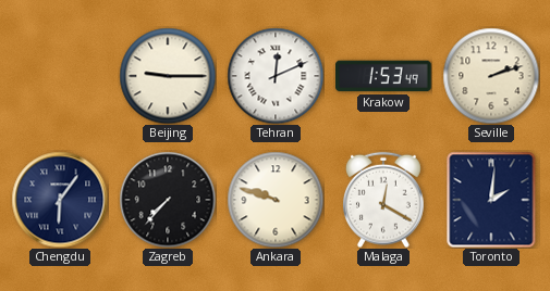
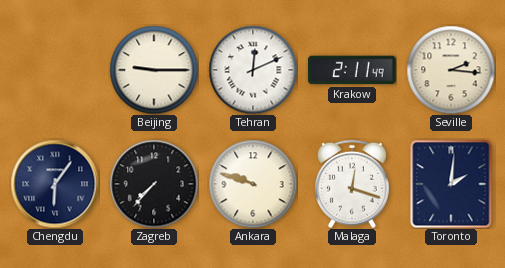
Krakow: 1:53 -> 2:11
Seville: 2:12 -> 2:16
Malaga: 12:20 -> 12:18
